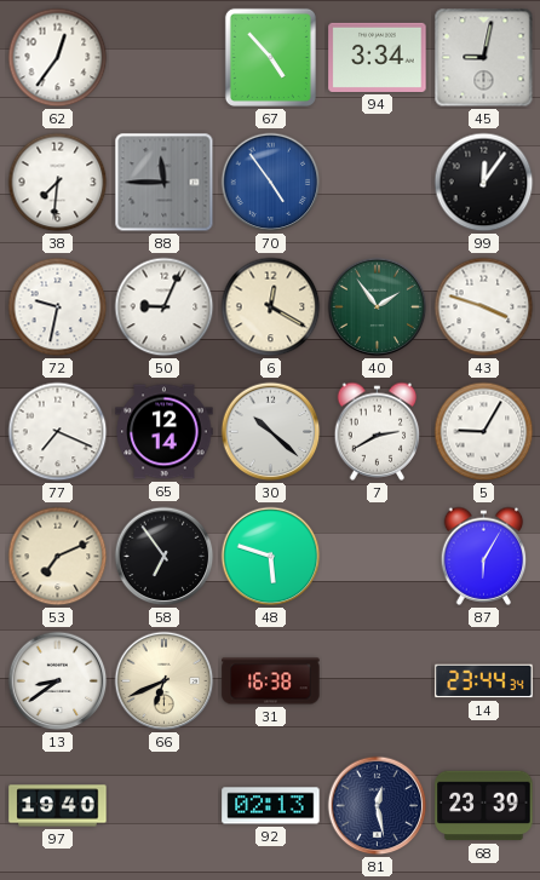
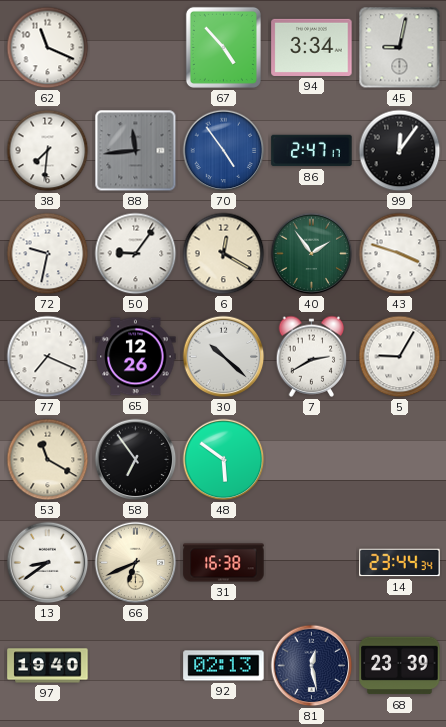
62: 12:36 -> 11:19
88: 11:45 -> 11:44
86: none -> 2:47
50: 9:04 -> 9:06
65: 12:14 -> 12:26
53: 7:11 -> 11:20
48: 5:48 -> 5:51
87: 6:05 -> none
